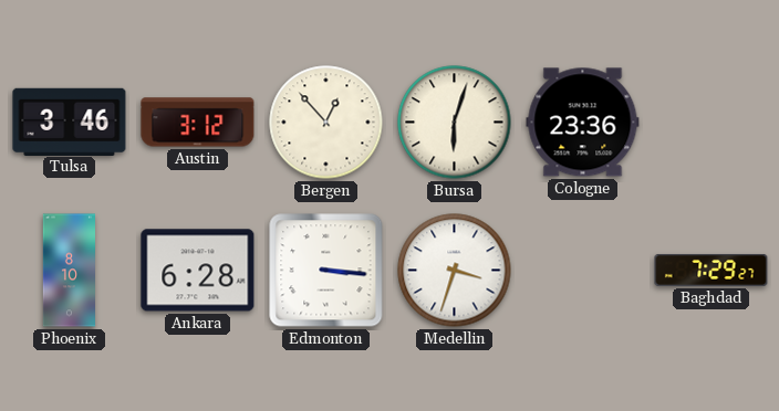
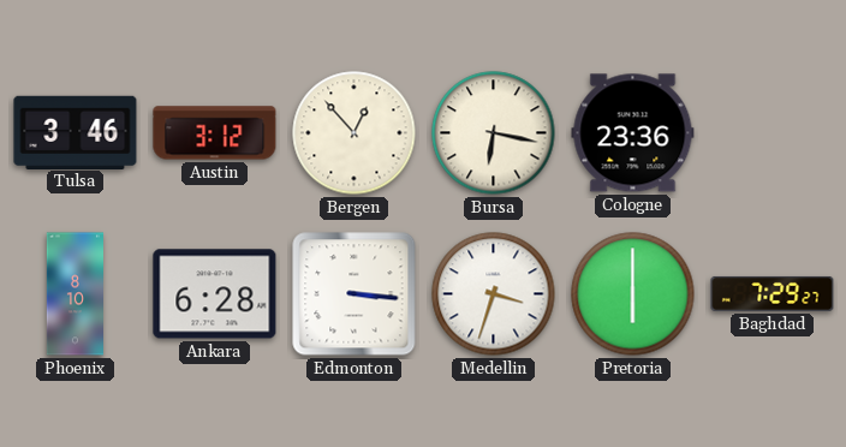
Bursa: 6:03 -> 6:17
Pretoria: none -> 6:00
